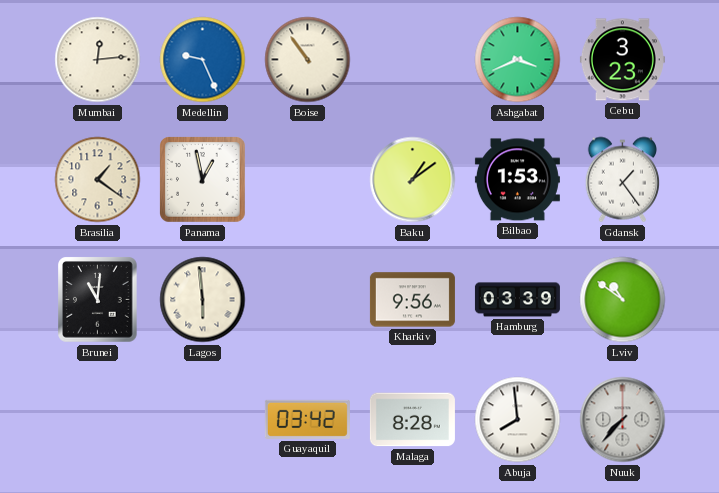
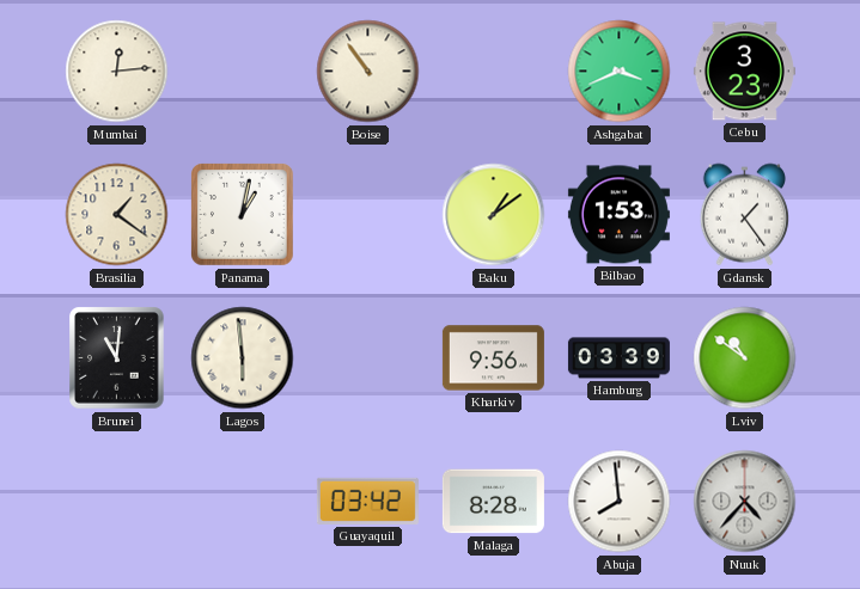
Medellin: 9:26 -> none
Panama: 12:58 -> 1:02
Nuuk: 7:37 -> 4:37
